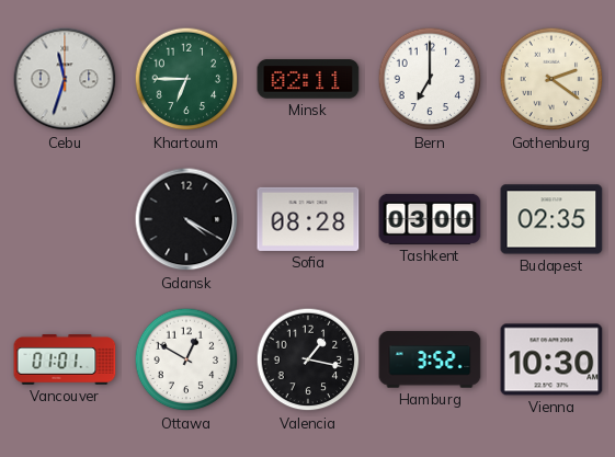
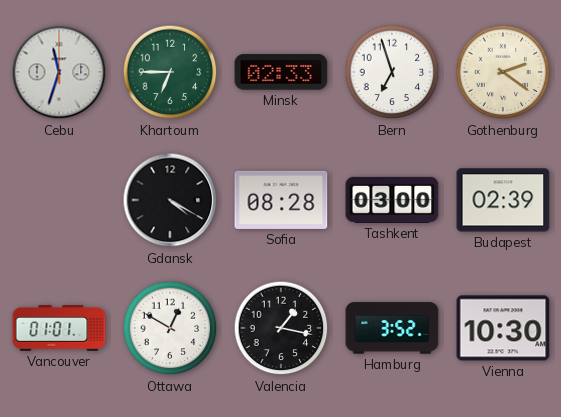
Minsk: 02:11 -> 02:33
Bern: 7:00 -> 6:57
Budapest: 02:35 -> 02:39
